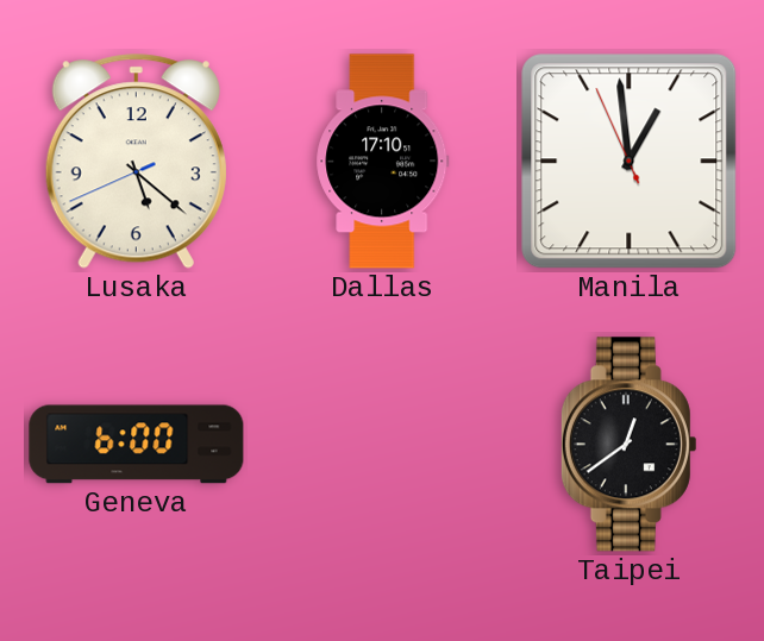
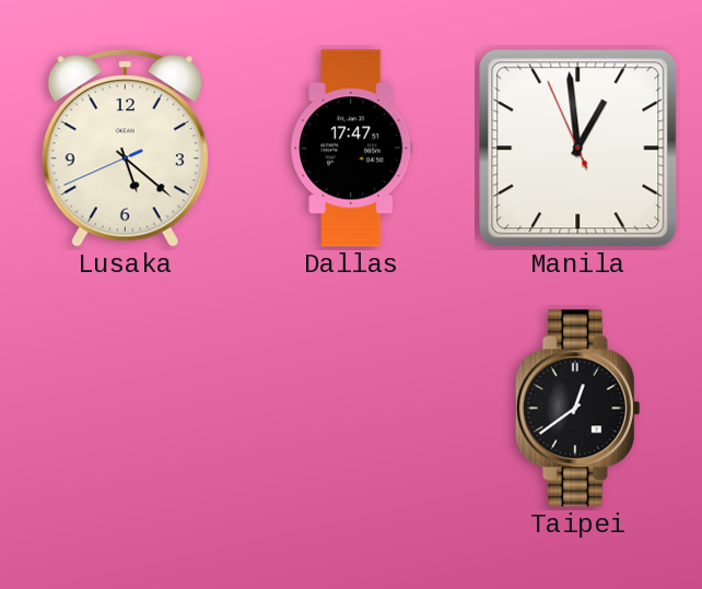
Dallas: 17:10 -> 17:47
Geneva: 6:00 -> none
